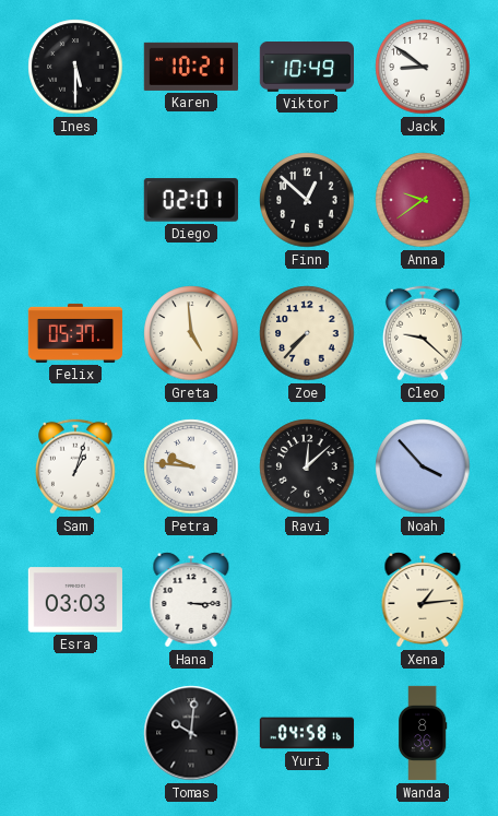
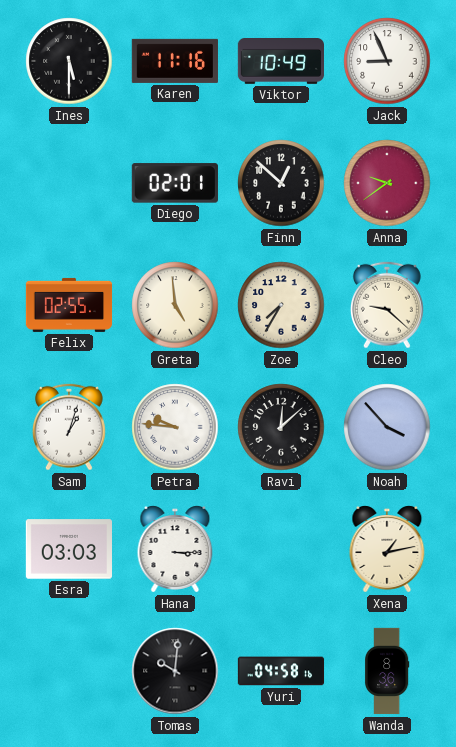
Karen: 10:21 -> 11:16
Jack: 8:51 -> 8:56
Felix: 05:37 -> 02:55
Zoe: 7:37 -> 7:35
Xena: 1:14 -> 1:13
